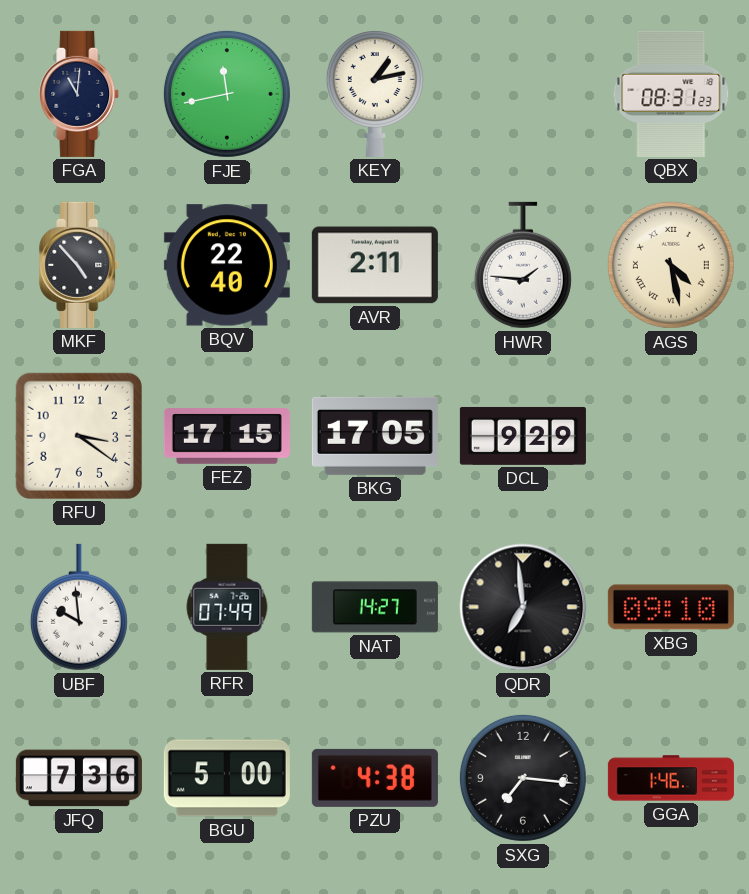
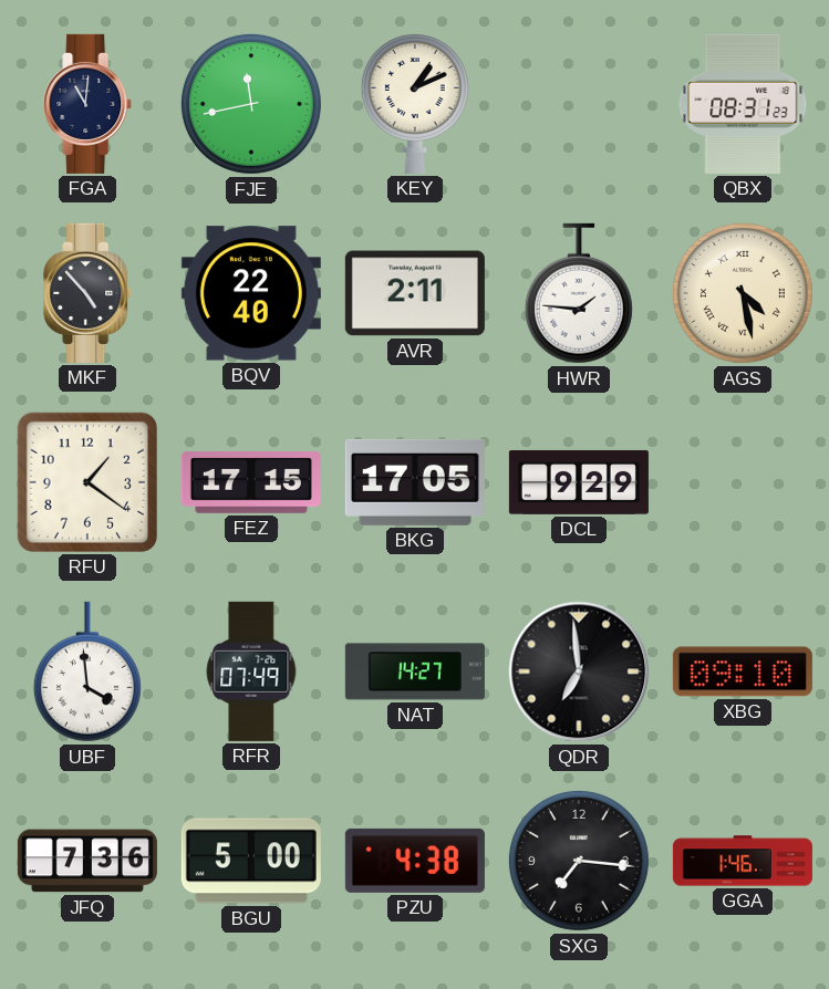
KEY: 1:13 -> 1:11
RFU: 3:21 -> 1:21
UBF: 9:59 -> 3:59
